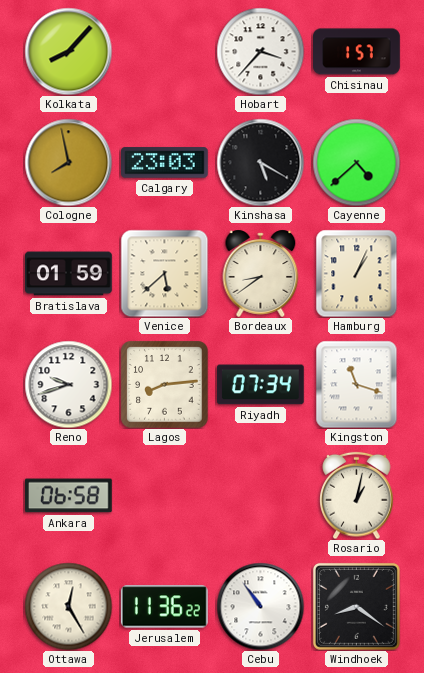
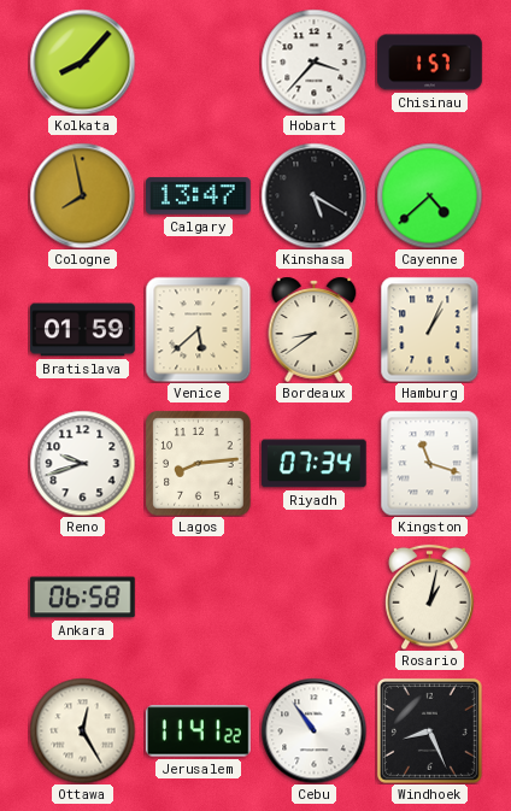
Calgary: 23:03 -> 13:47
Jerusalem: 11:36 -> 11:41
Windhoek: 8:21 -> 8:26
